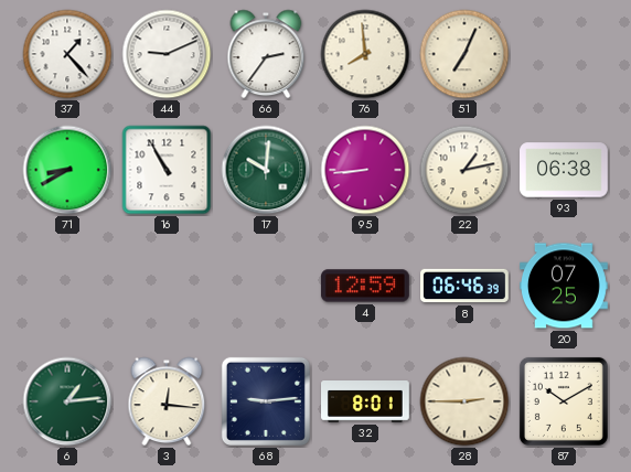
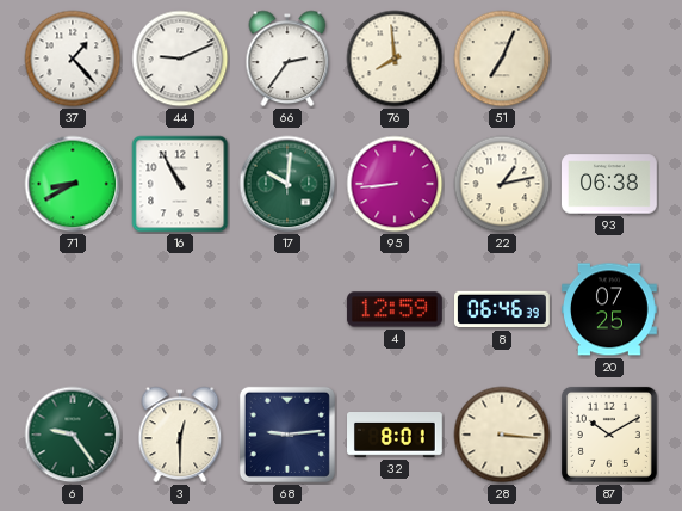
6: 1:14 -> 9:24
3: 12:16 -> 12:30
28: 2:45 -> 3:16
